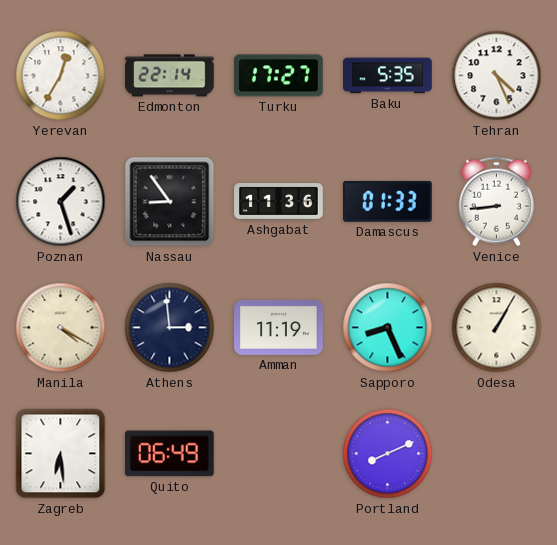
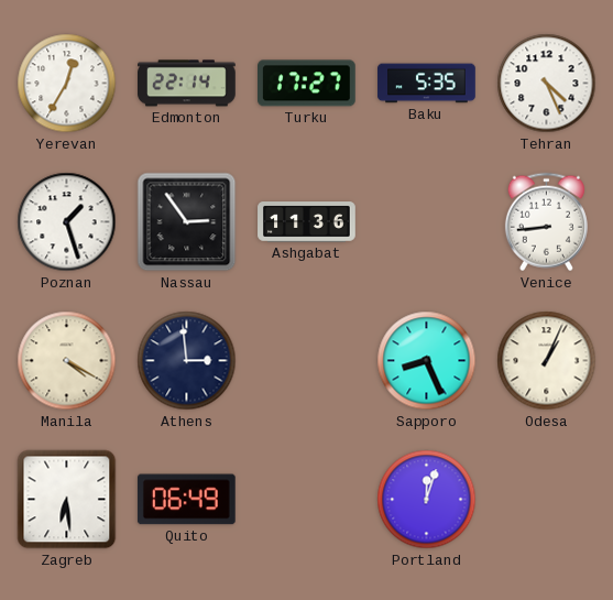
Nassau: 8:54 -> 2:54
Damascus: 01:33 -> none
Amman: 11:19 -> none
Odesa: 1:05 -> 1:04
Portland: 8:11 -> 12:03
